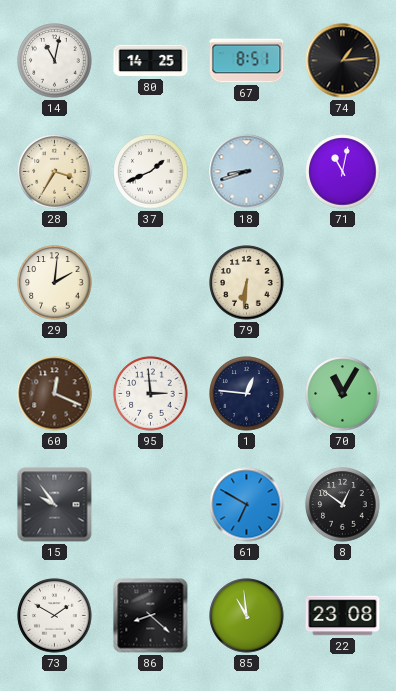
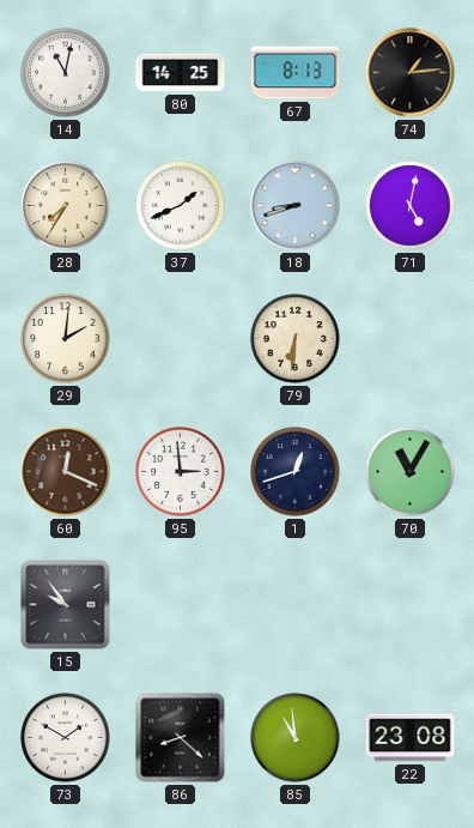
67: 8:51 -> 8:13
28: 3:35 -> 7:35
71: 11:02 -> 5:02
1: 12:46 -> 12:42
61: 6:50 -> none
8: 12:51 -> none
